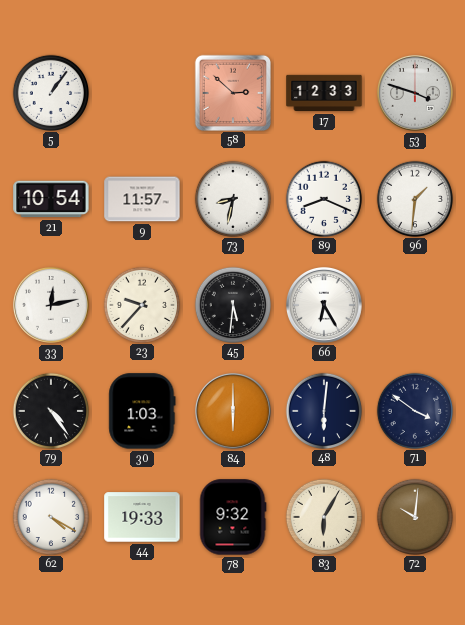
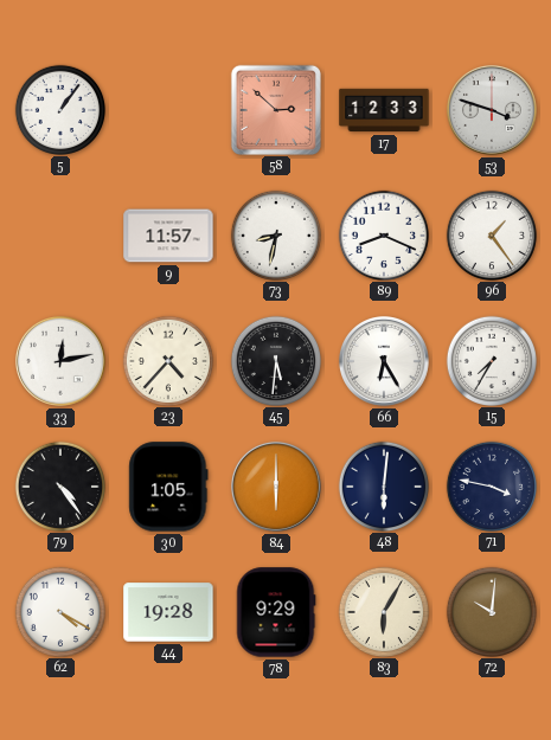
21: 10:54 -> none
96: 1:31 -> 1:24
23: 9:37 -> 4:37
15: none -> 7:35
30: 1:03 -> 1:05
71: 3:51 -> 3:47
44: 19:33 -> 19:28
78: 9:32 -> 9:29
